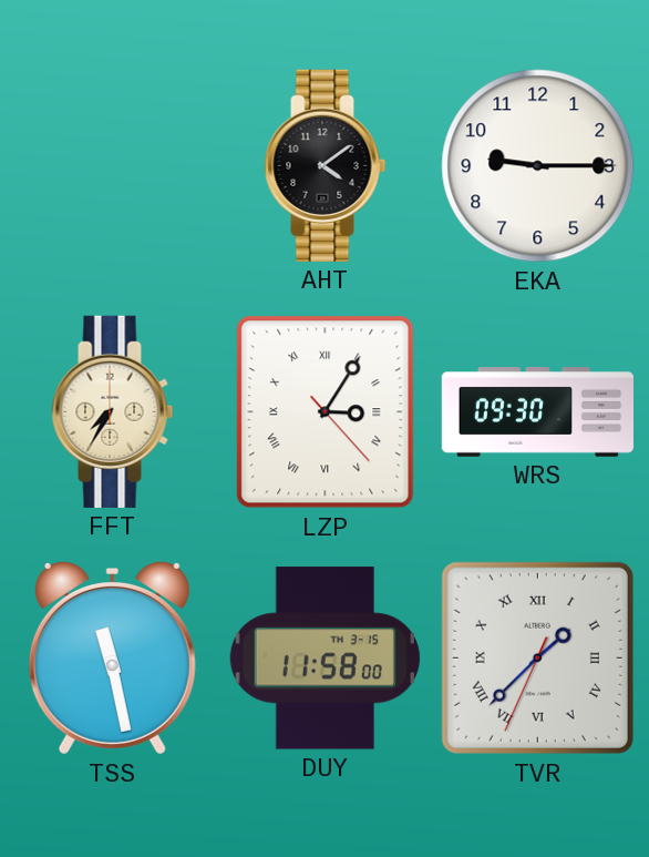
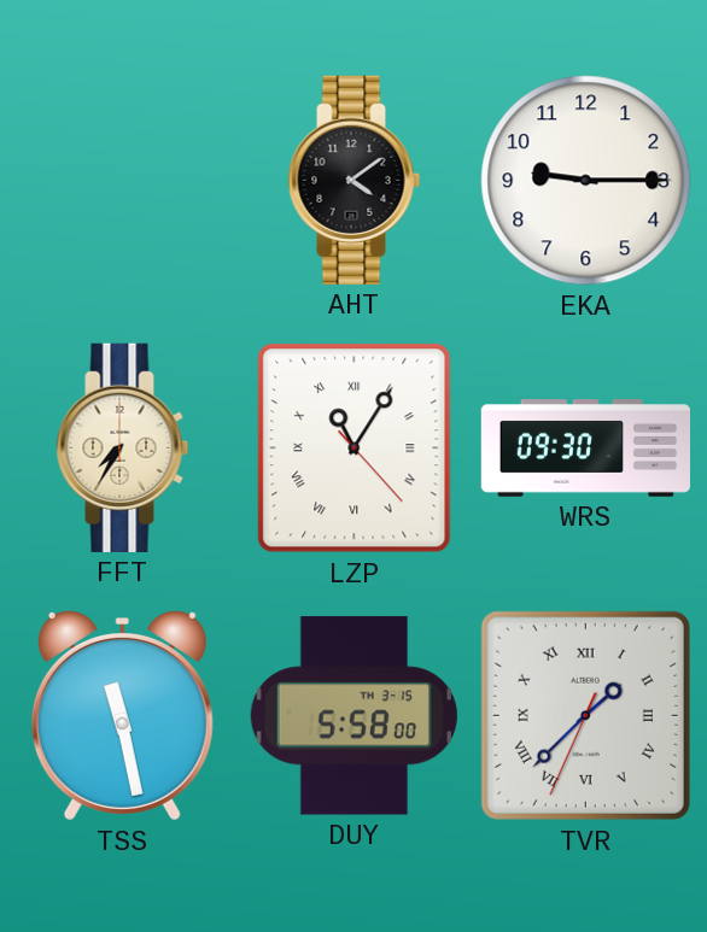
LZP: 3:05 -> 11:05
DUY: 11:58 -> 5:58
